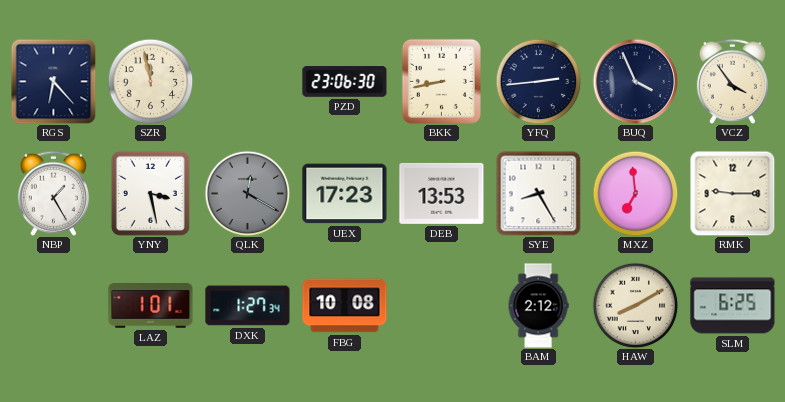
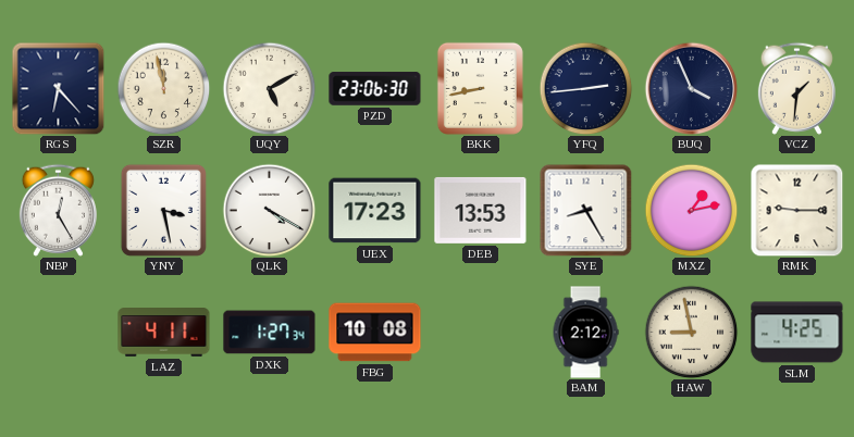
UQY: none -> 5:10
VCZ: 3:54 -> 1:31
NBP: 1:25 -> 12:25
QLK: 12:20 -> 4:20
QLK dial: grey -> white
MXZ: 6:59 -> 1:13
LAZ: 1:01 -> 4:11
HAW: 8:10 -> 8:58
SLM: 6:25 -> 4:25
